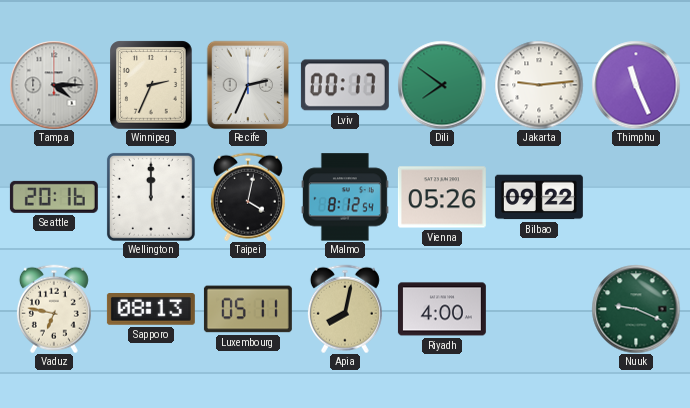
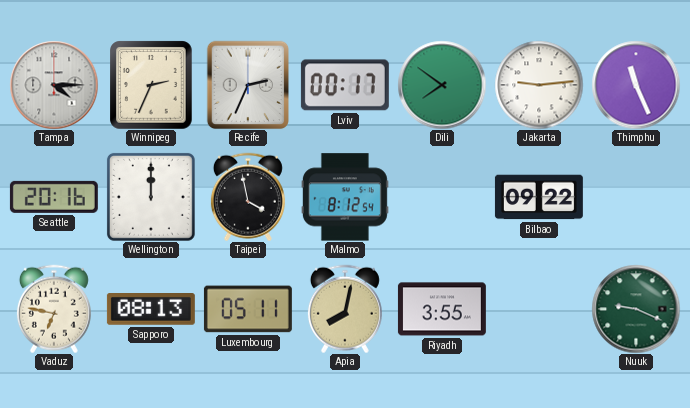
Taipei: 4:02 -> 3:58
Vienna: 05:26 -> none
Riyadh: 4:00 -> 3:55
